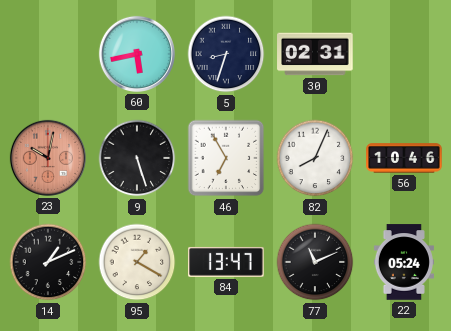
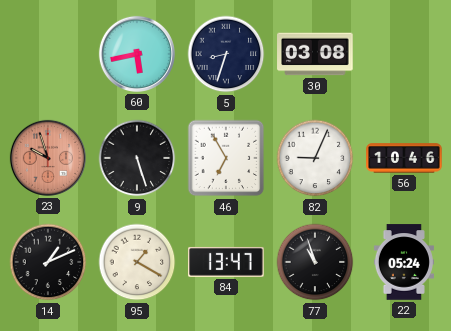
30: 02:31 -> 03:08
23: 10:02 -> 9:57
82: 8:04 -> 9:04
77: 11:11 -> 10:57
